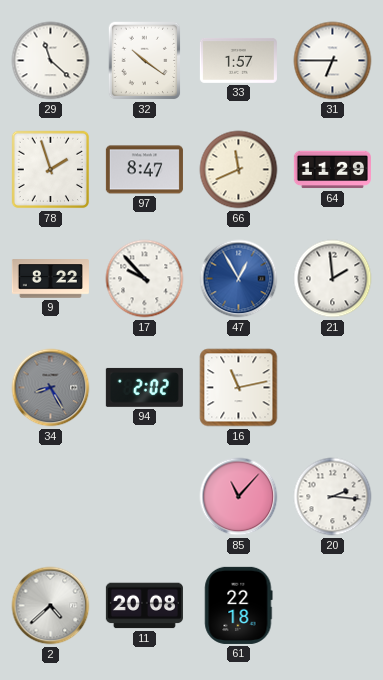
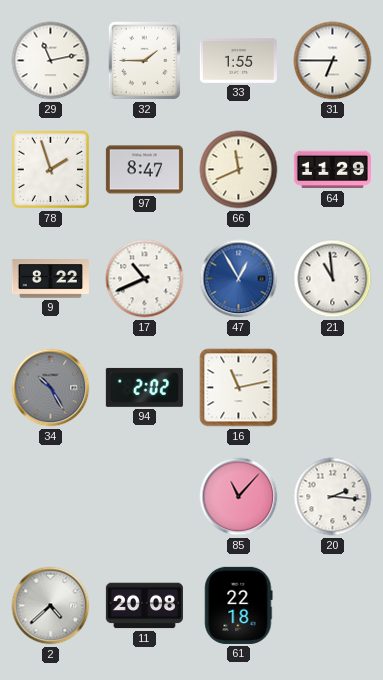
29: 11:22 -> 11:13
32: 10:21 -> 1:45
33: 1:57 -> 1:55
17: 9:53 -> 10:41
21: 1:59 -> 10:59
34: 8:25 -> 10:25
